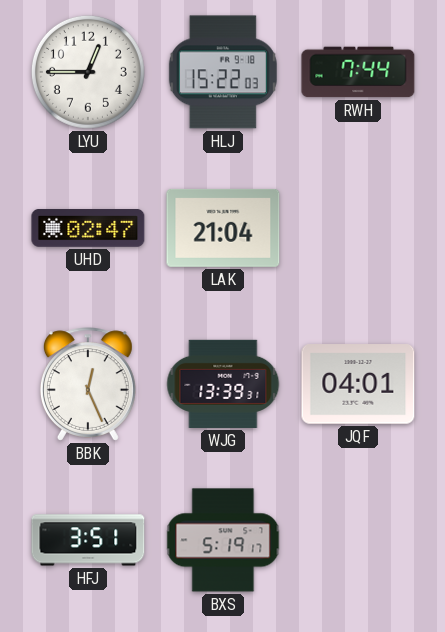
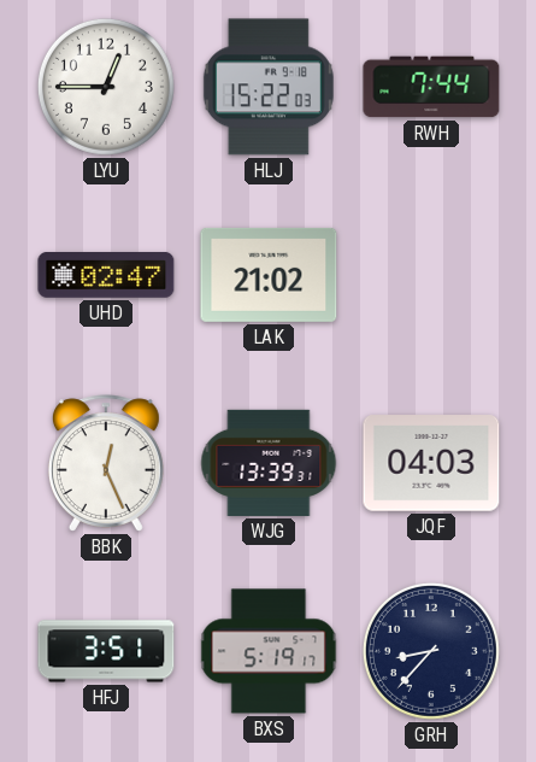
LAK: 21:04 -> 21:02
JQF: 04:01 -> 04:03
GRH: none -> 8:37
